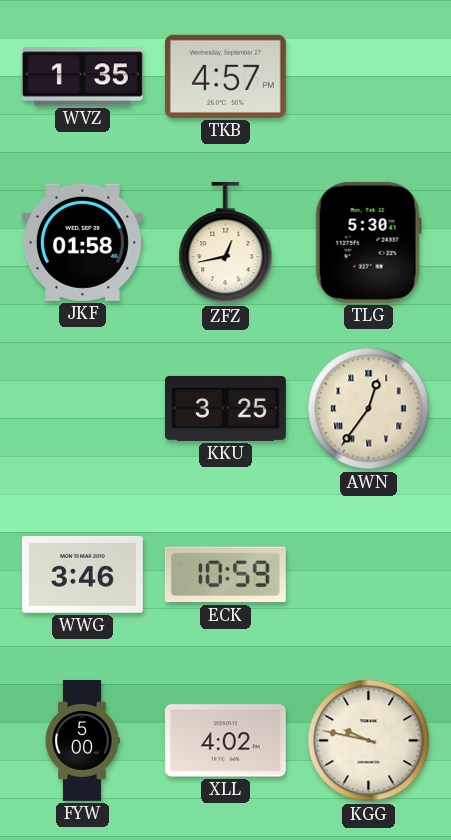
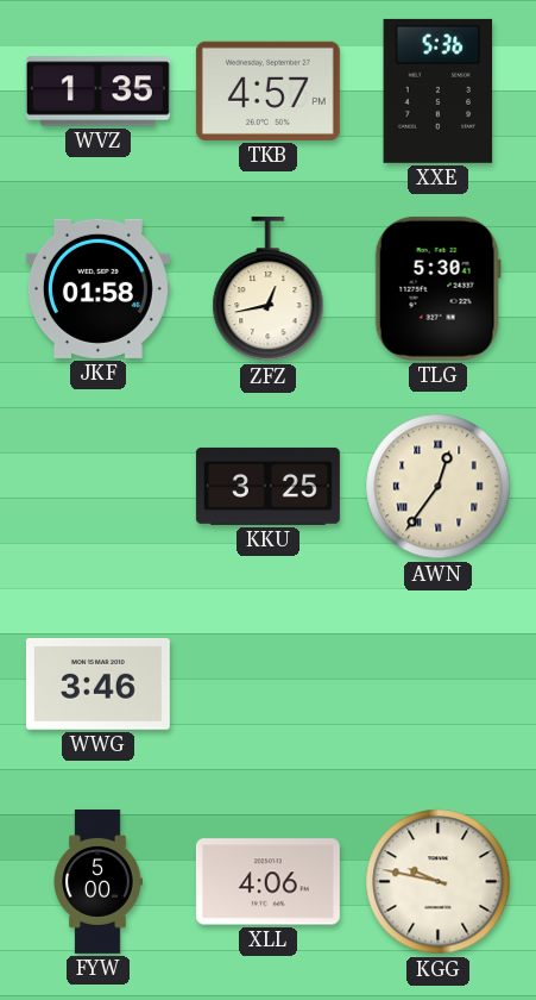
XXE: none -> 5:36
ECK: 10:59 -> none
XLL: 4:02 -> 4:06
